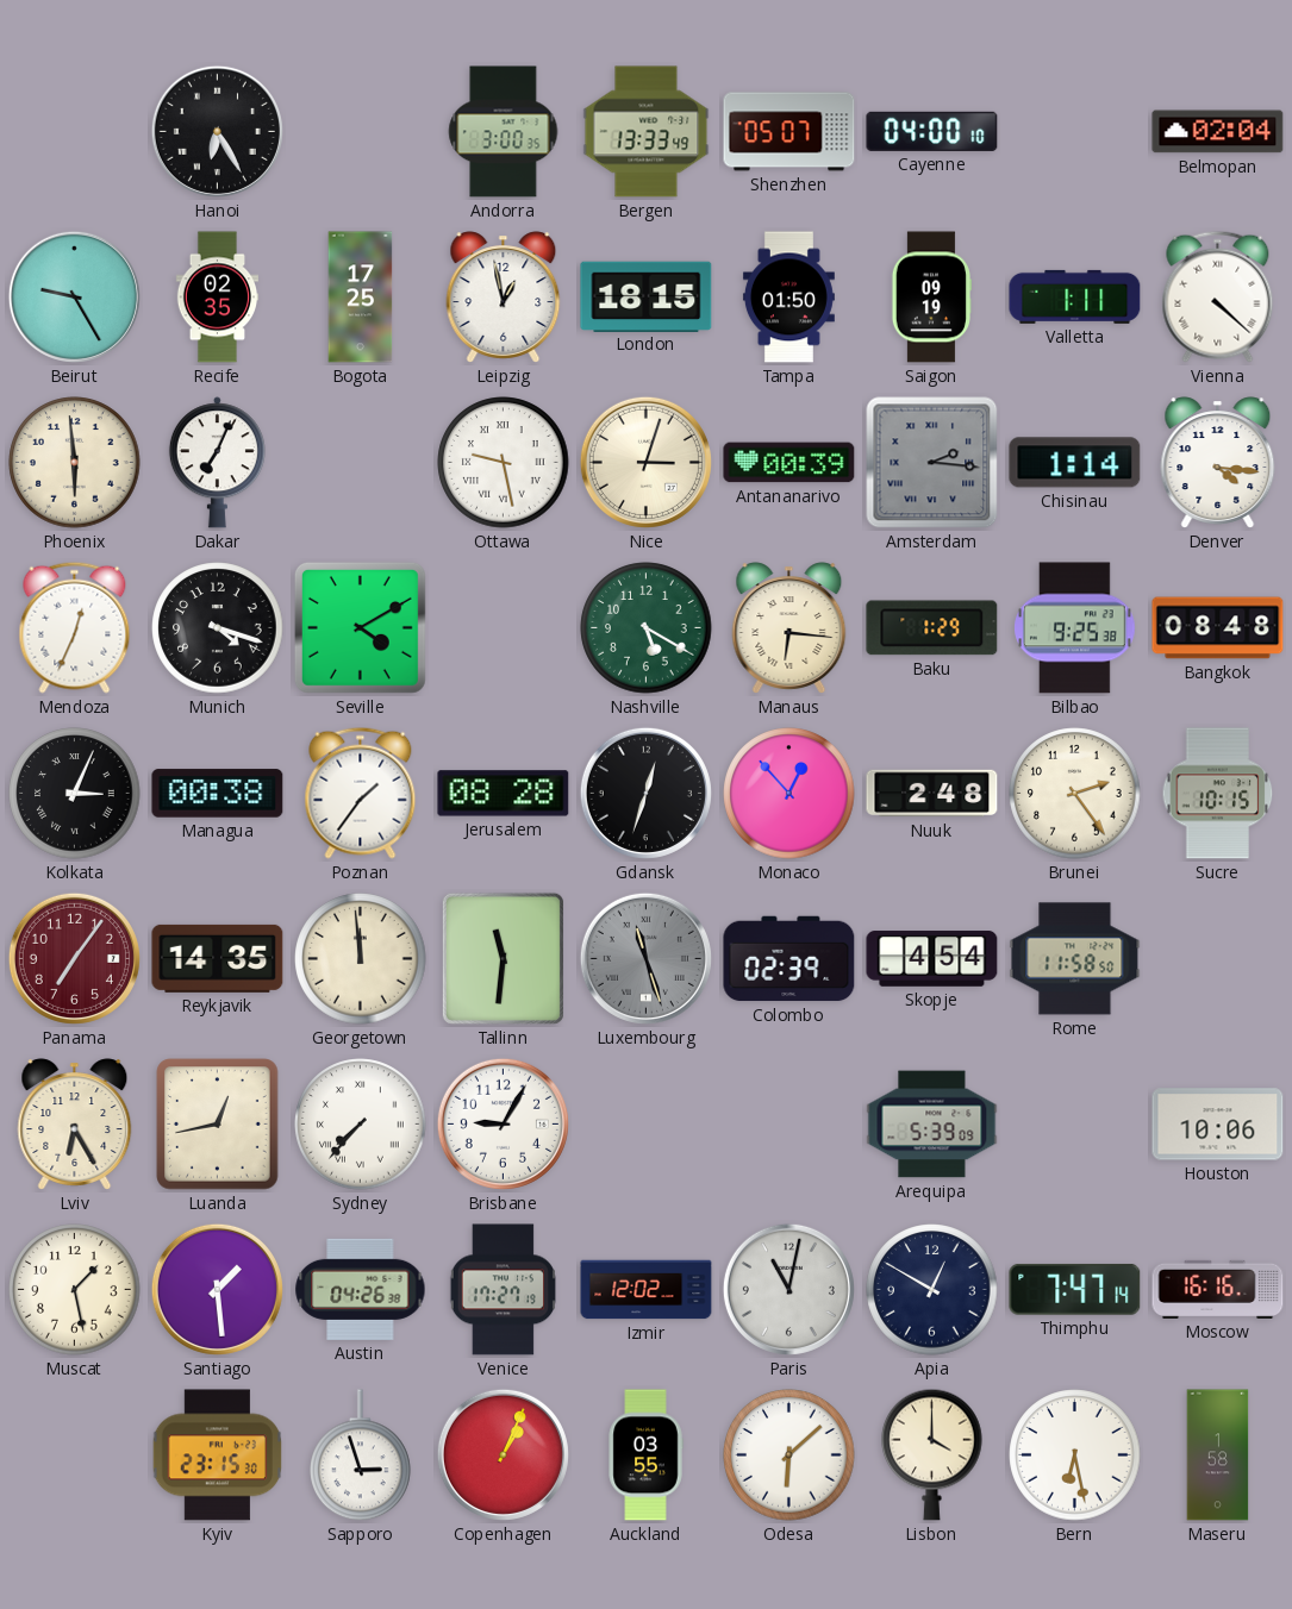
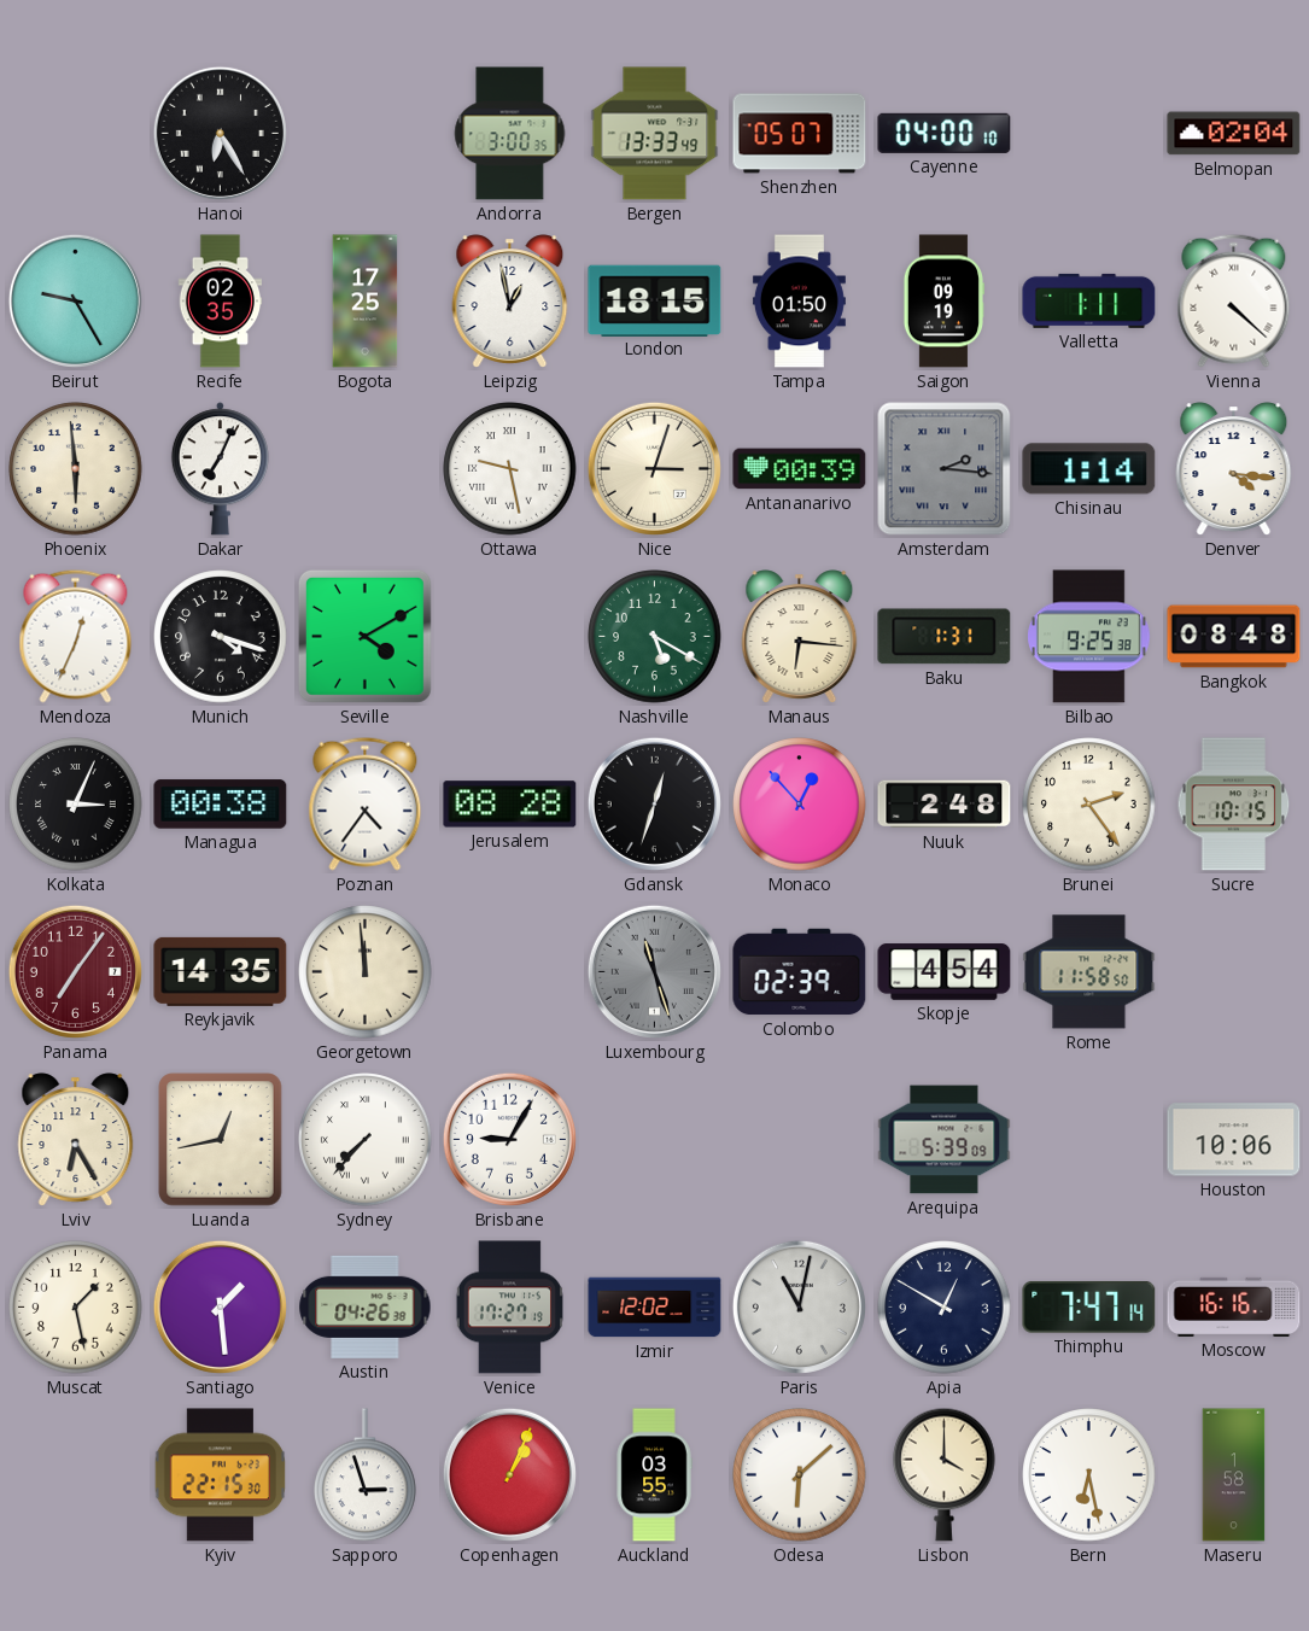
Baku: 1:29 -> 1:31
Poznan: 1:36 -> 4:36
Tallinn: 11:31 -> none
Kyiv: 23:15 -> 22:15
